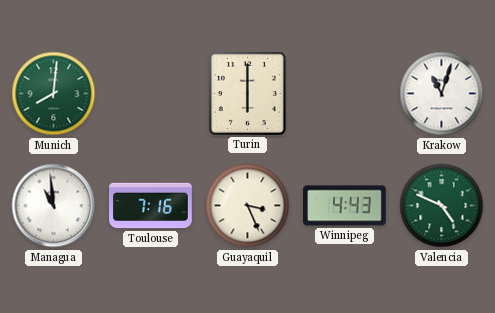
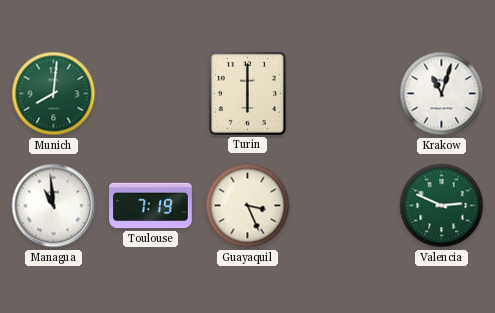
Toulouse: 7:16 -> 7:19
Winnipeg: 4:43 -> none
Valencia: 4:49 -> 2:49
